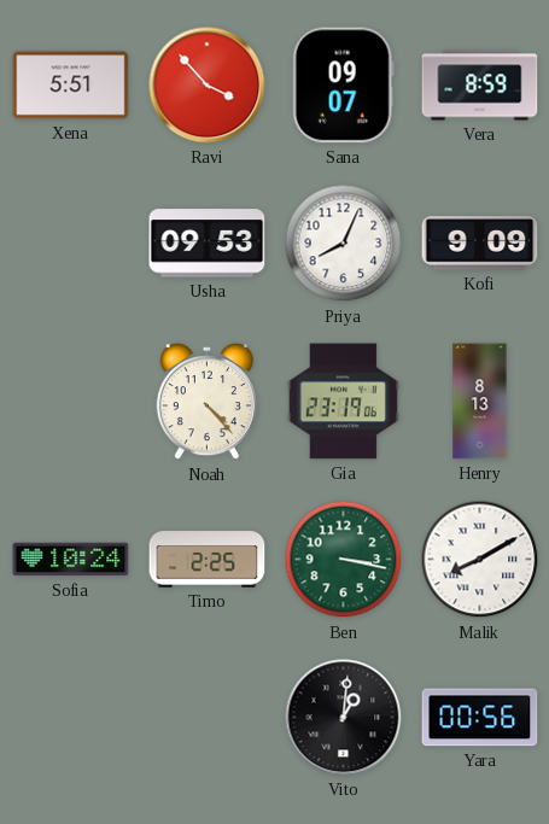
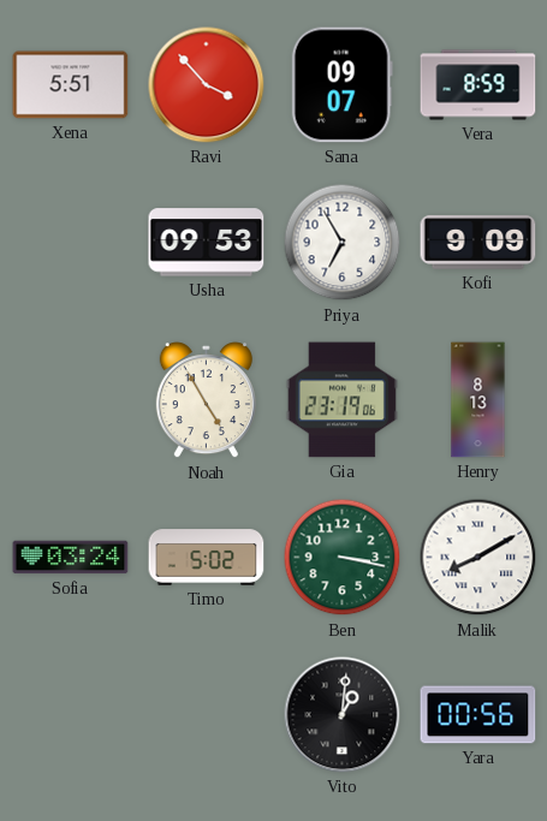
Priya: 8:04 -> 6:55
Noah: 4:23 -> 4:55
Sofia: 10:24 -> 03:24
Timo: 2:25 -> 5:02
